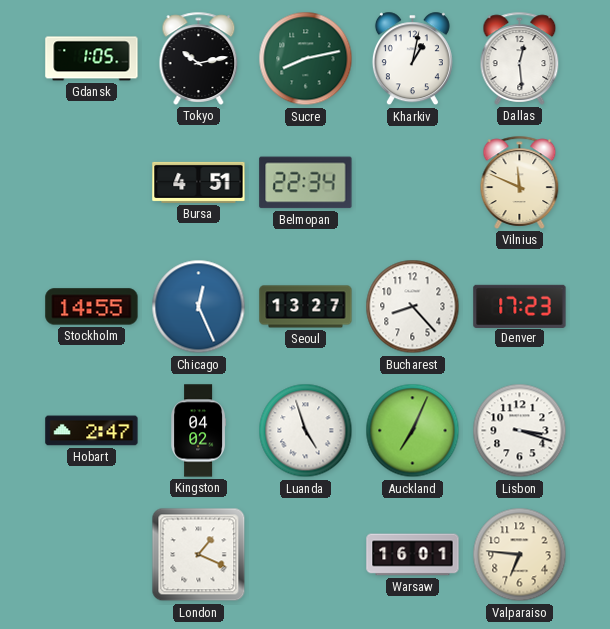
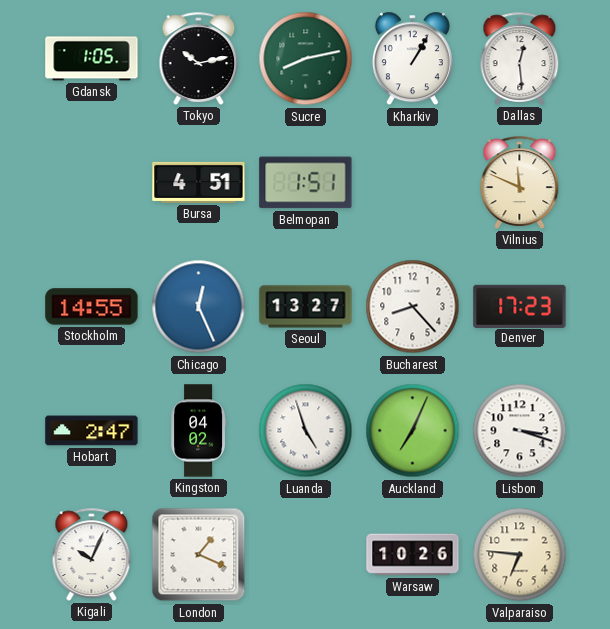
Kharkiv: 1:02 -> 1:05
Belmopan: 22:34 -> 1:51
Kigali: none -> 10:04
Warsaw: 16:01 -> 10:26
